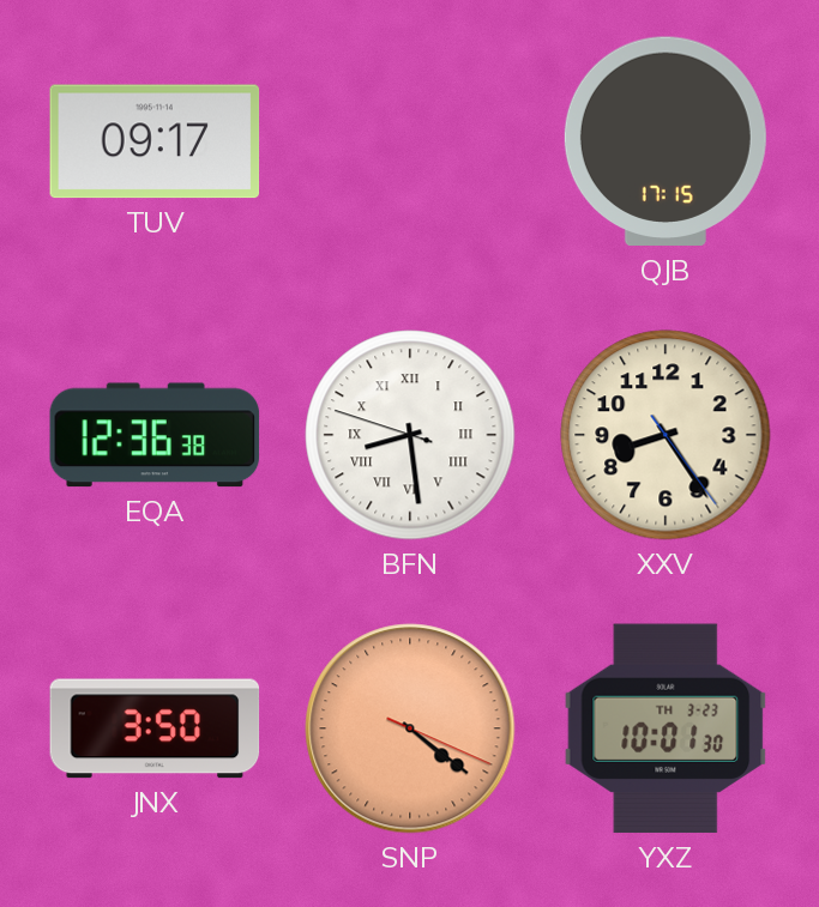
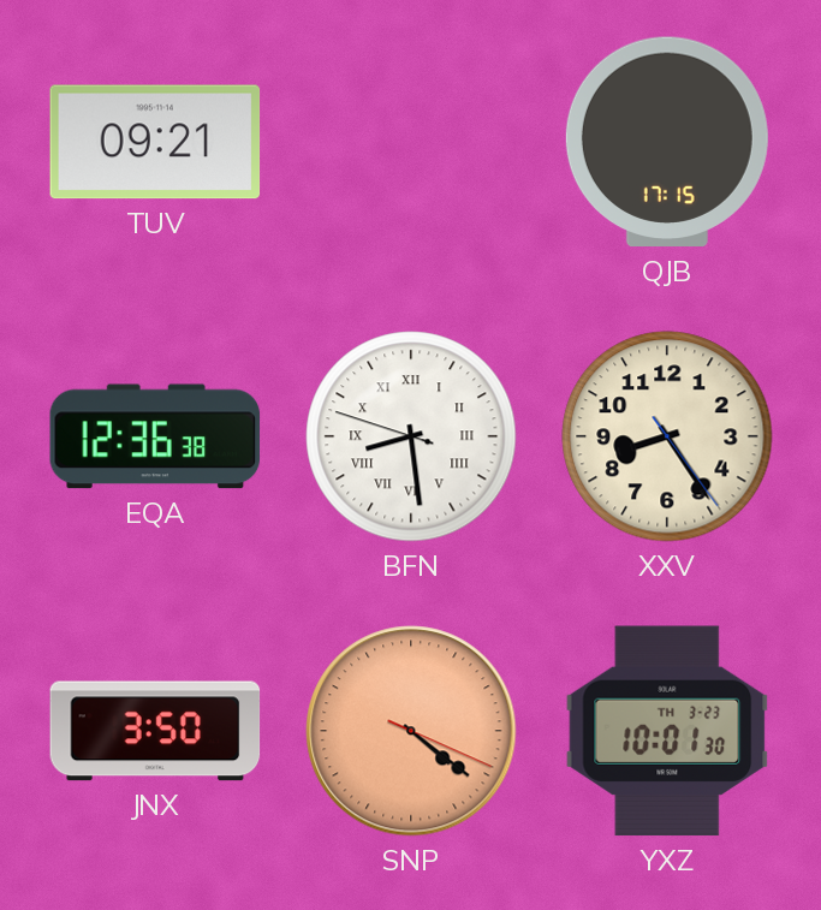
TUV: 09:17 -> 09:21
